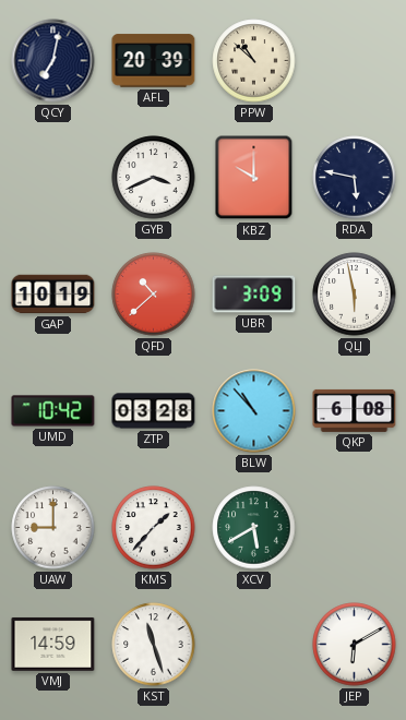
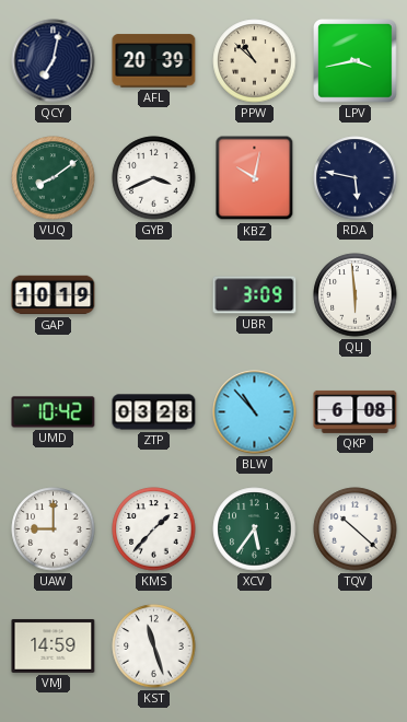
LPV: none -> 3:43
VUQ: none -> 8:09
KBZ: 10:00 -> 10:02
QFD: 10:38 -> none
QLJ: 5:58 -> 5:59
XCV: 5:40 -> 5:36
TQV: none -> 10:22
JEP: 6:10 -> none
